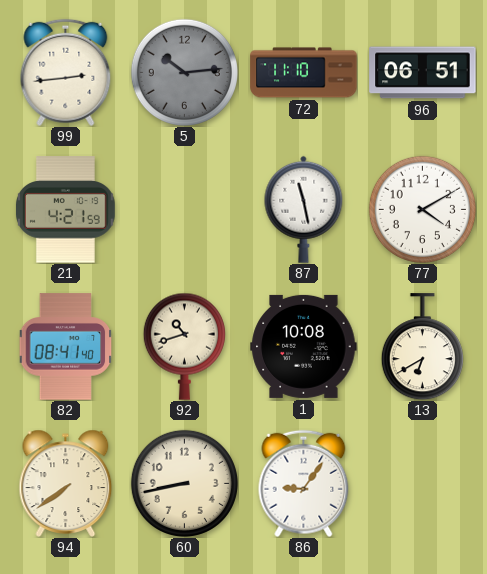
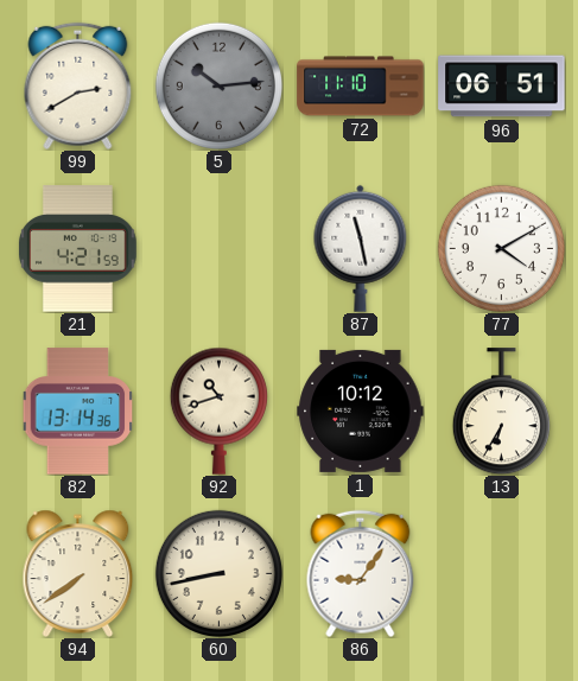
99: 2:44 -> 2:40
82: 08:41 -> 13:14
1: 10:08 -> 10:12
13: 6:40 -> 6:35
